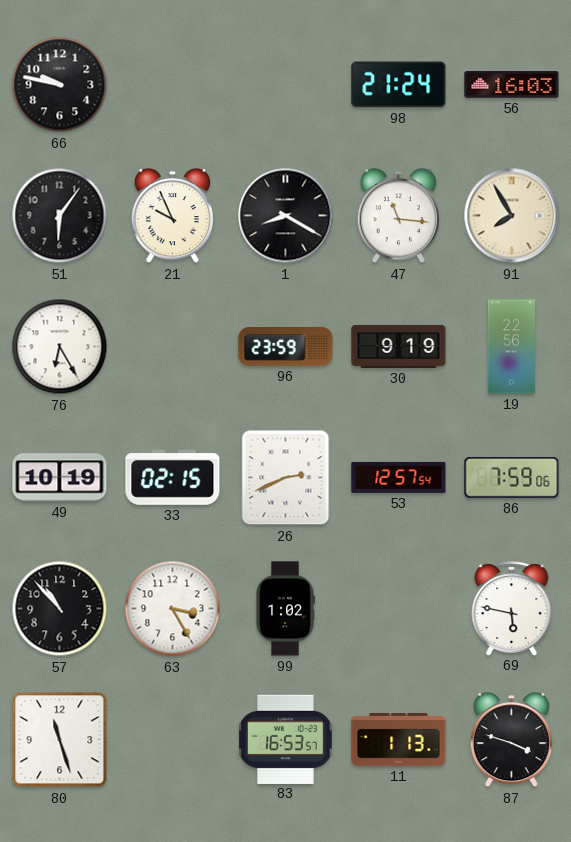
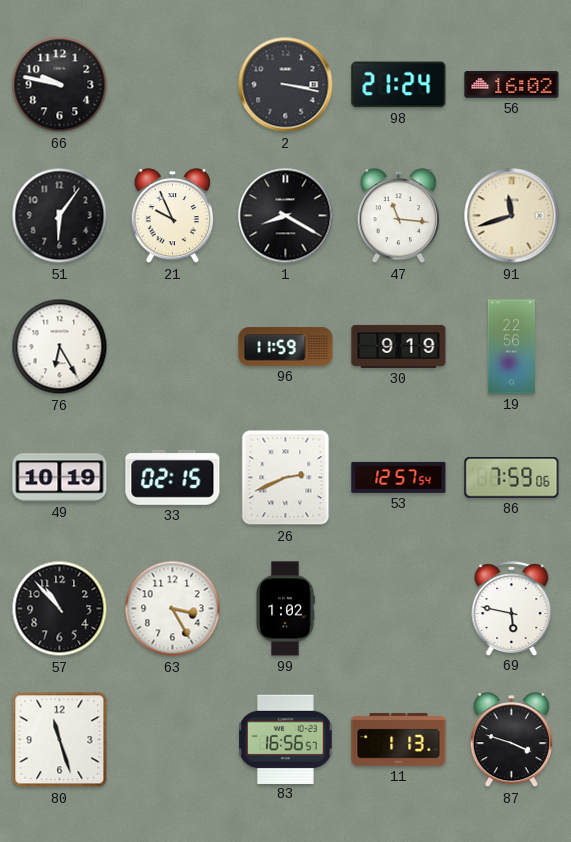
2: none -> 3:17
56: 16:03 -> 16:02
91: 7:55 -> 11:42
96: 23:59 -> 11:59
83: 16:53 -> 16:56
